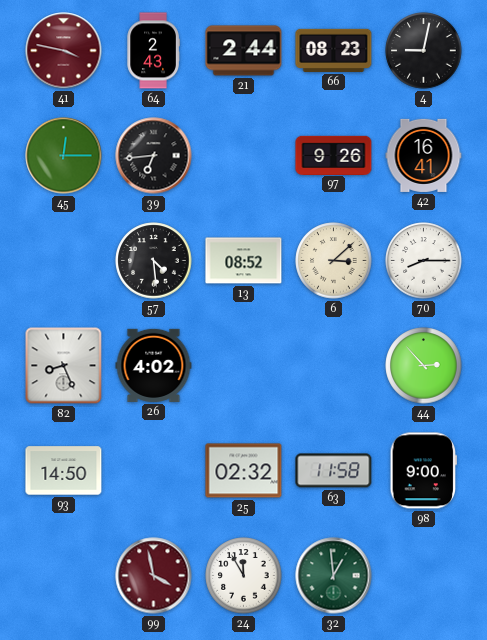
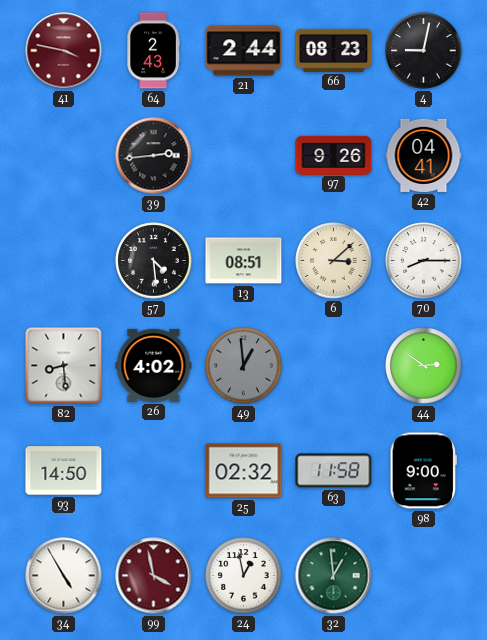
45: 12:15 -> none
39: 6:44 -> 2:44
42: 16:41 -> 04:41
13: 08:52 -> 08:51
82: 8:26 -> 8:29
49: none -> 12:59
44: 2:53 -> 2:51
34: none -> 4:55
24: 11:55 -> 12:58
